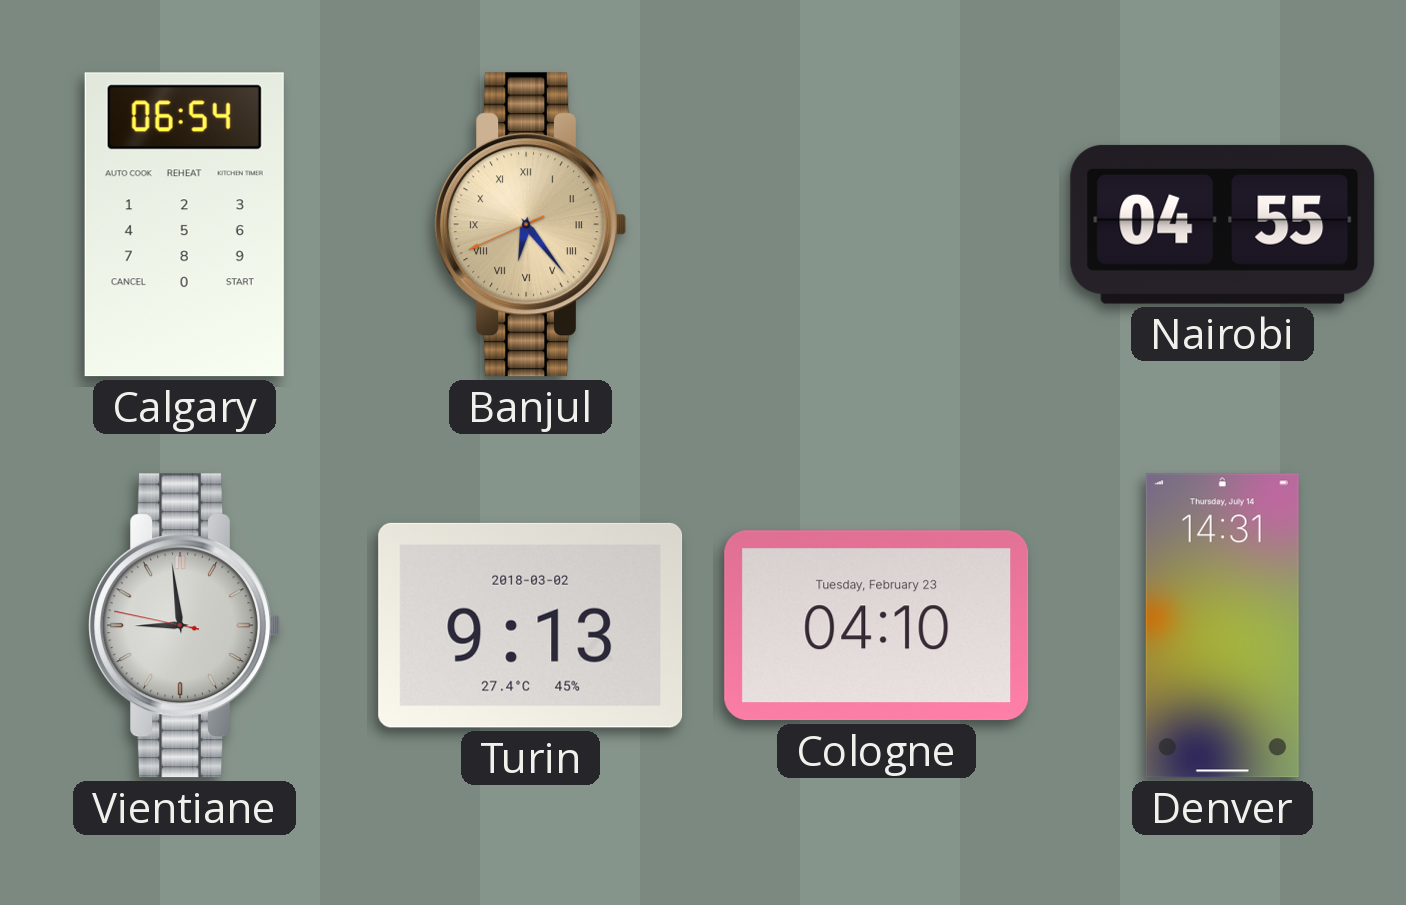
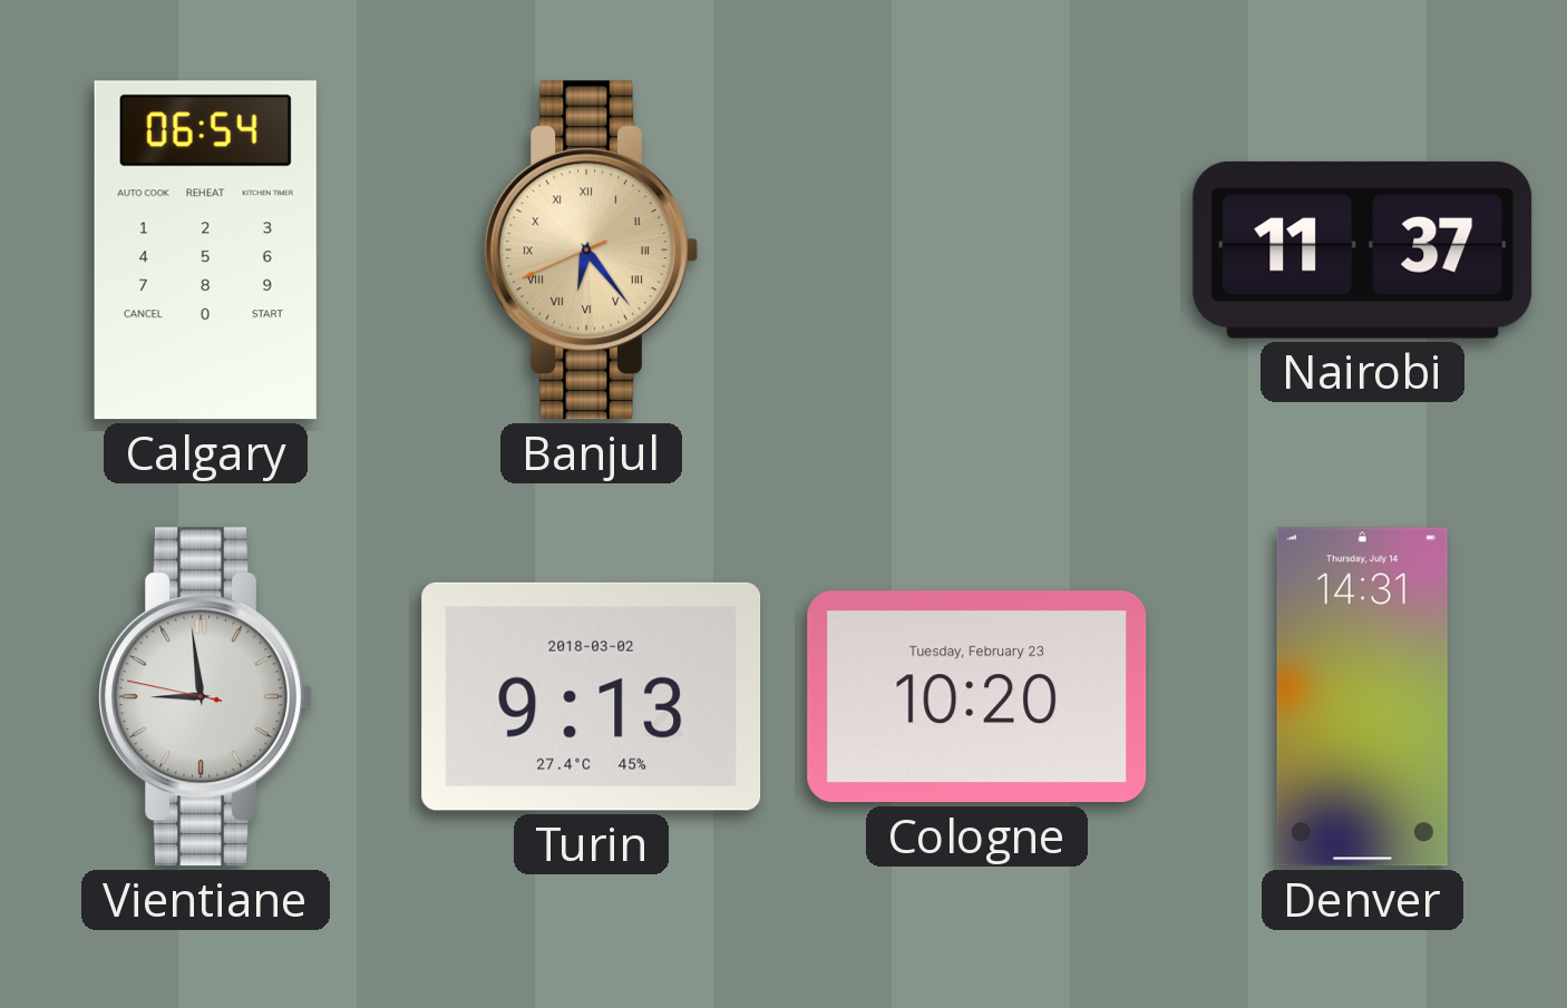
Nairobi: 04:55 -> 11:37
Cologne: 04:10 -> 10:20
